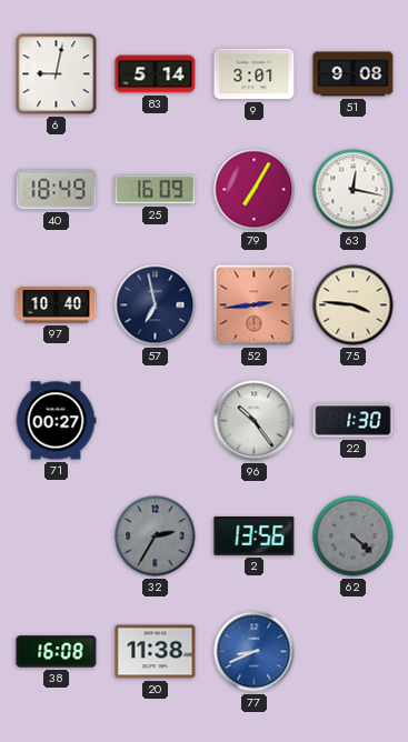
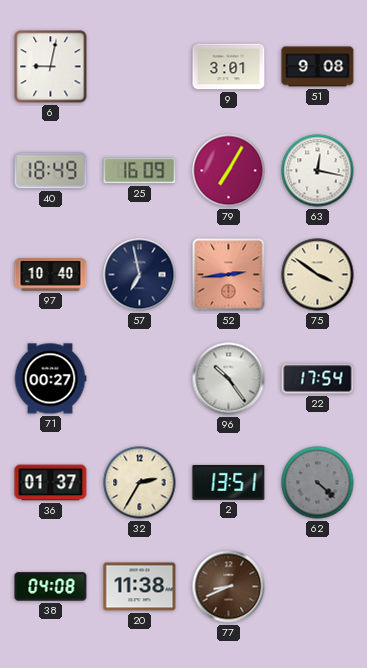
83: 5:14 -> none
75: 3:46 -> 3:51
22: 1:30 -> 17:54
36: none -> 01:37
32 dial: grey -> cream
2: 13:56 -> 13:51
38: 16:08 -> 04:08
77 dial: blue -> brown
